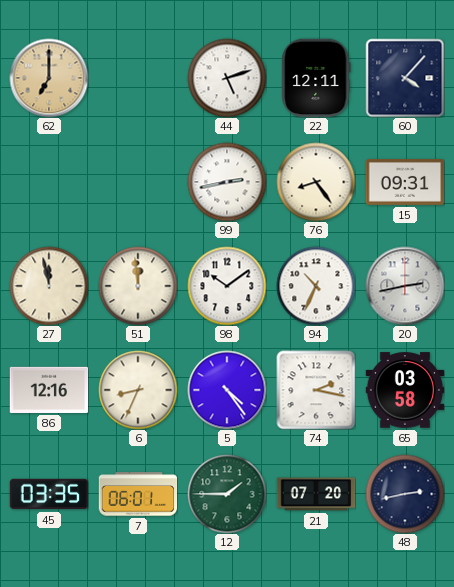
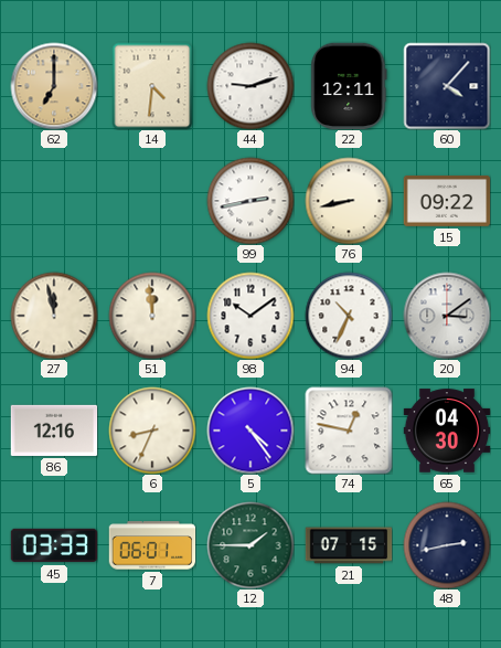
14: none -> 4:31
44: 5:12 -> 9:12
76: 8:24 -> 8:43
15: 09:31 -> 09:22
20: 2:43 -> 3:09
74: 2:17 -> 12:47
65: 03:58 -> 04:30
45: 03:35 -> 03:33
21: 07:20 -> 07:15
